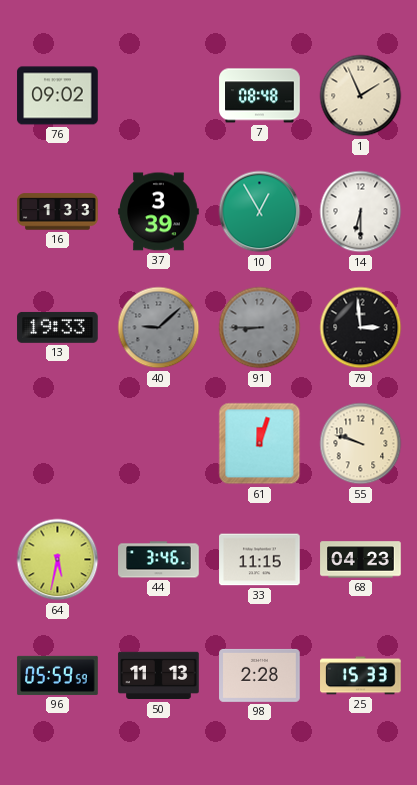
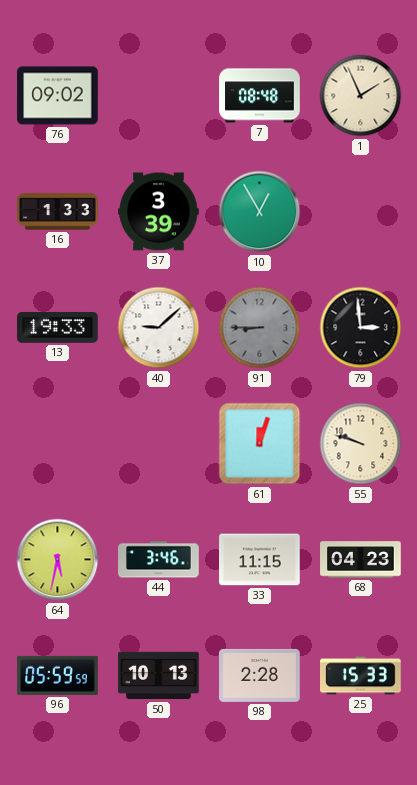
14: 6:30 -> none
40 dial: grey -> white
50: 11:13 -> 10:13
